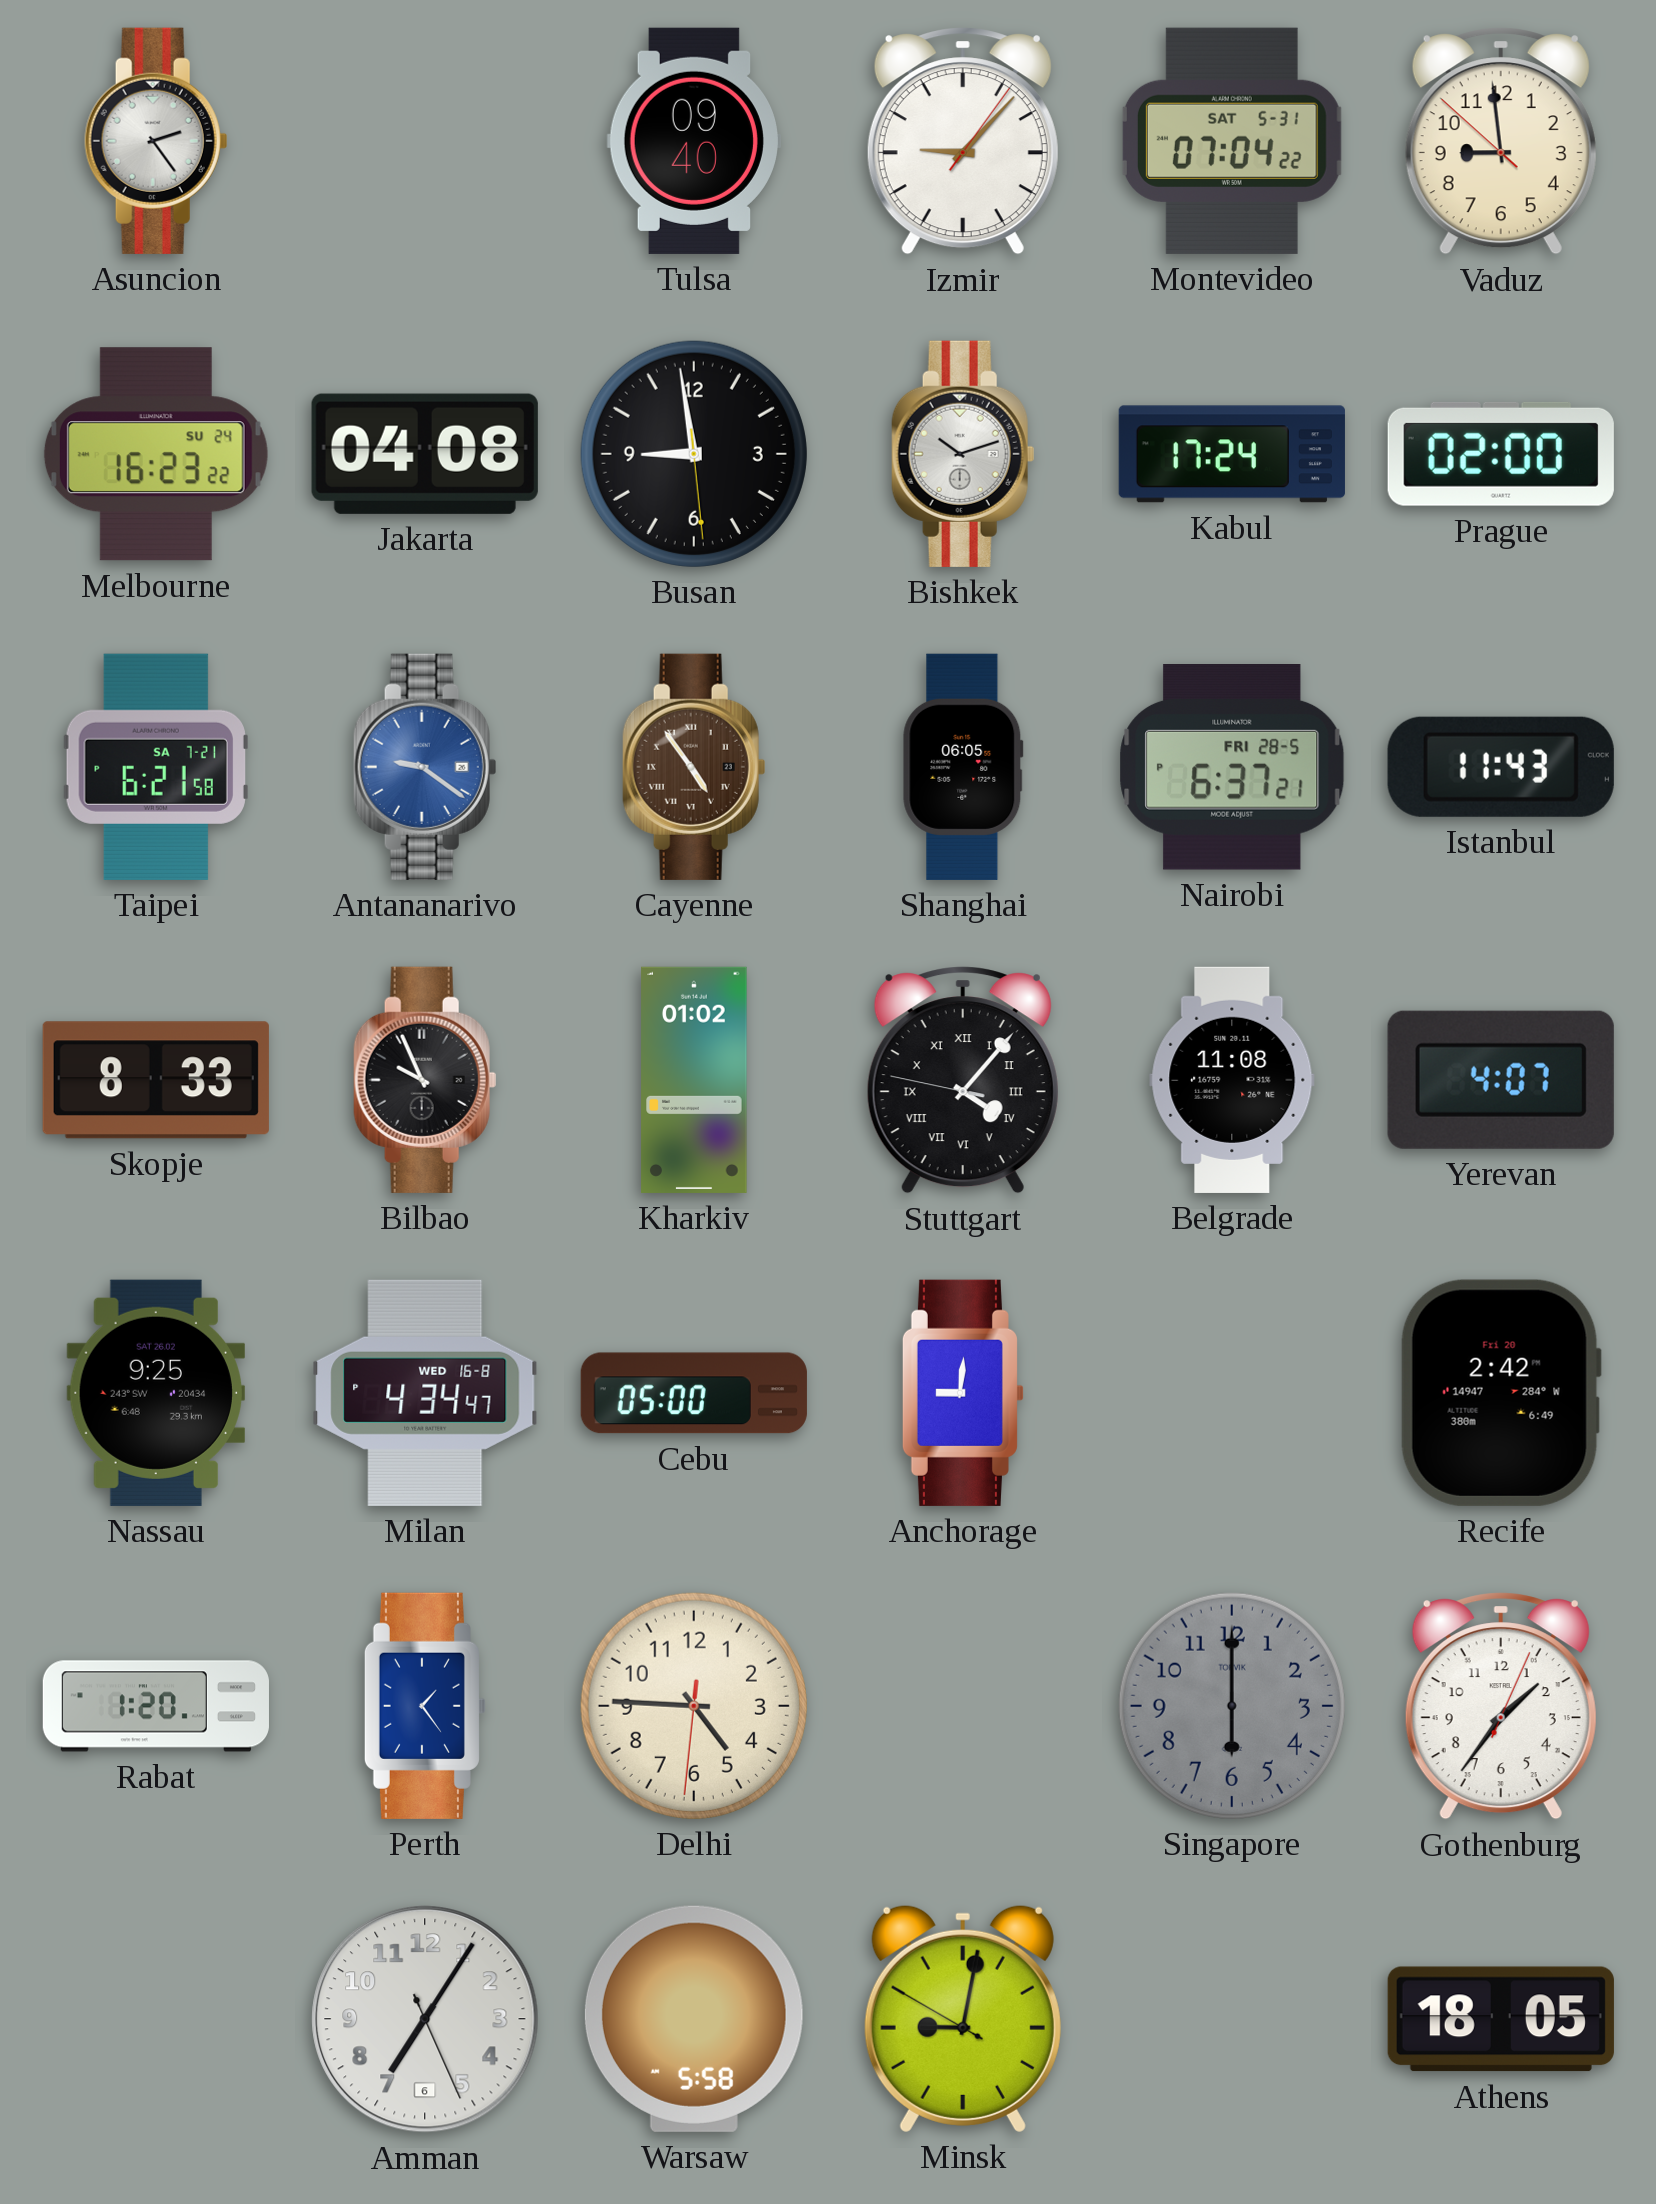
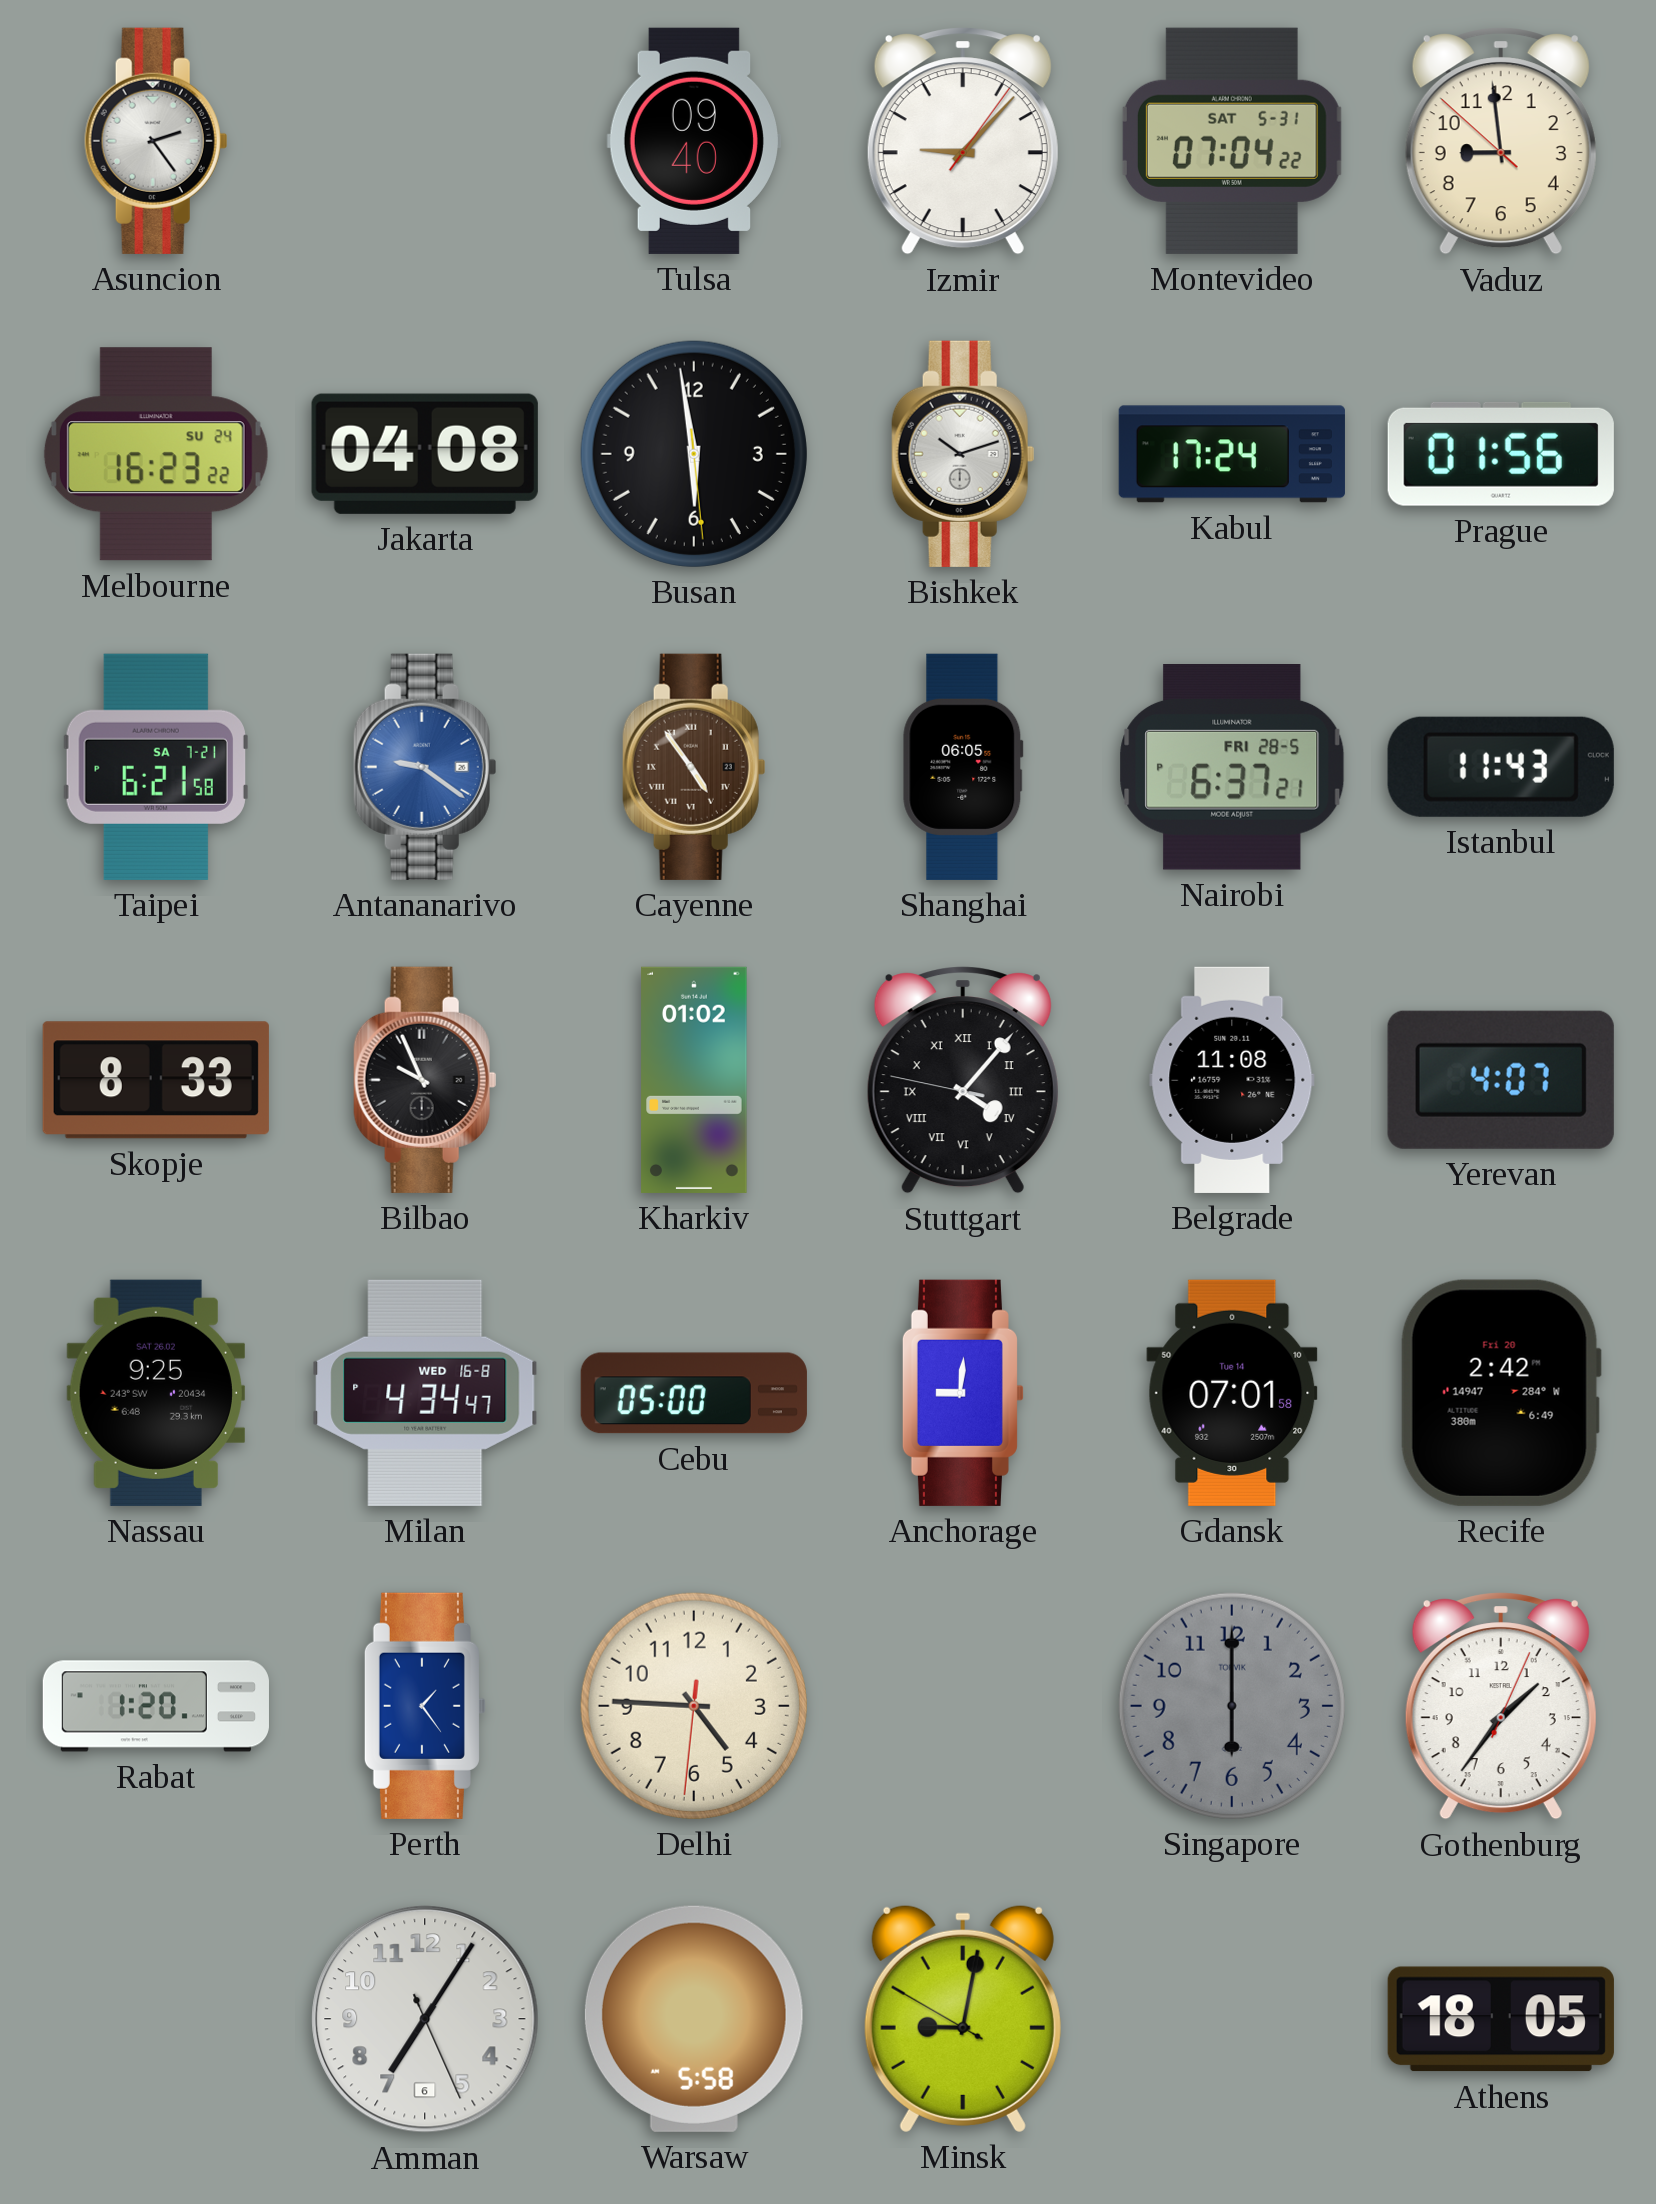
Busan: 8:58 -> 5:58
Prague: 02:00 -> 01:56
Gdansk: none -> 07:01
